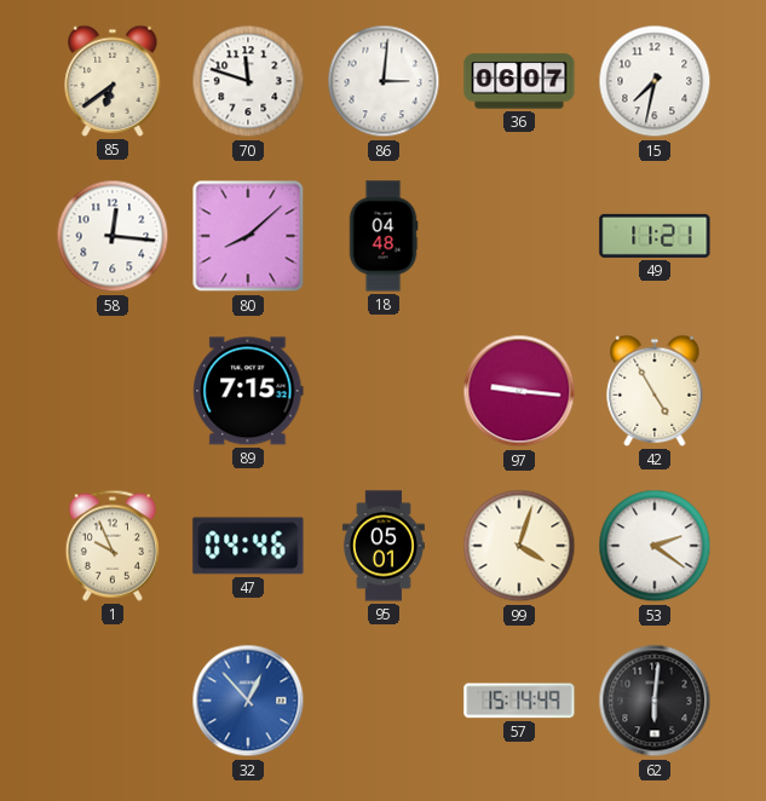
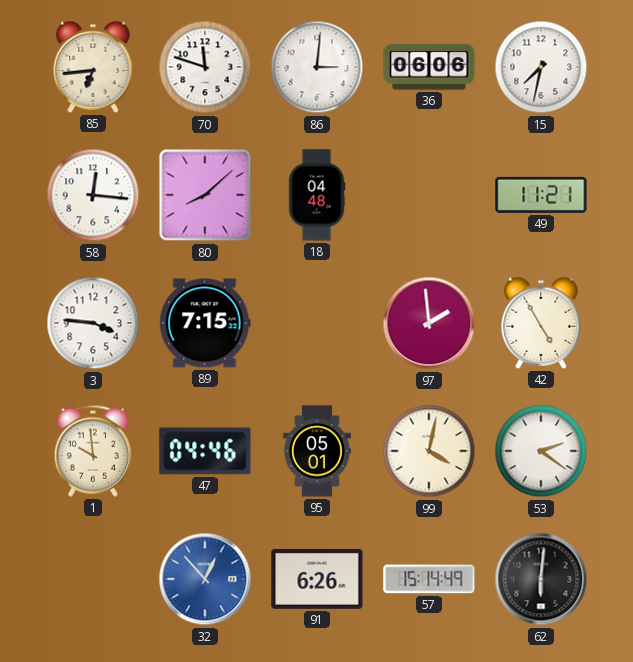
85: 6:39 -> 6:44
36: 06:07 -> 06:06
3: none -> 3:46
97: 9:16 -> 1:59
1: 9:56 -> 9:59
99: 4:03 -> 4:02
91: none -> 6:26
